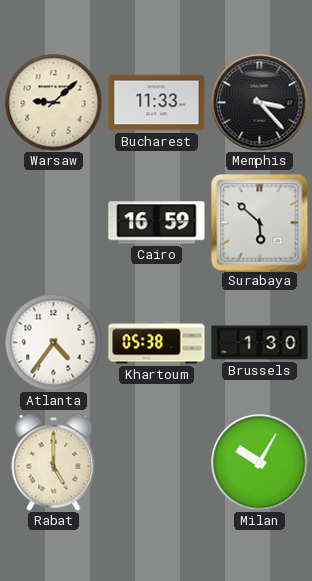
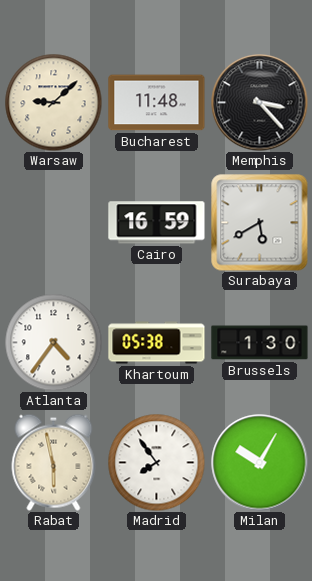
Bucharest: 11:33 -> 11:48
Surabaya: 5:52 -> 5:40
Rabat: 5:00 -> 5:58
Madrid: none -> 7:54
